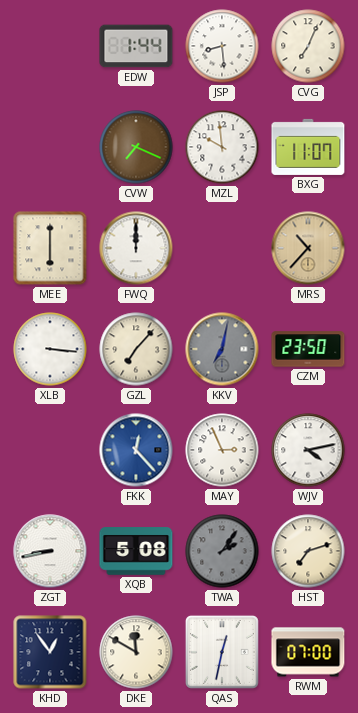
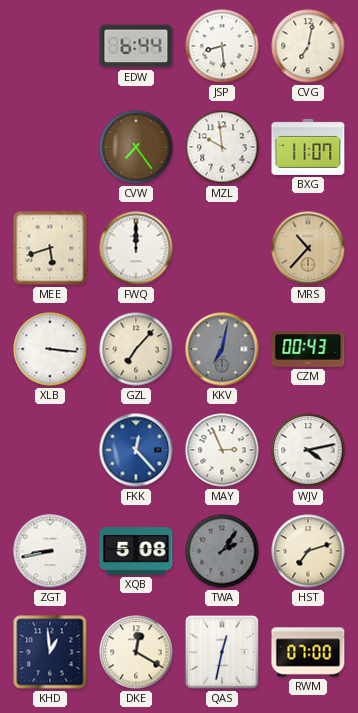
EDW: 1:44 -> 6:44
CVG: 7:04 -> 7:02
CVW: 7:19 -> 7:24
MEE: 6:00 -> 5:42
CZM: 23:50 -> 00:43
KHD: 12:54 -> 12:59
DKE: 11:50 -> 12:20
